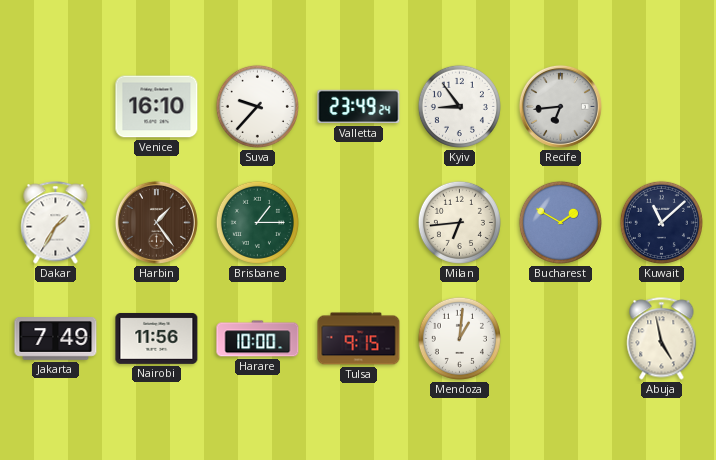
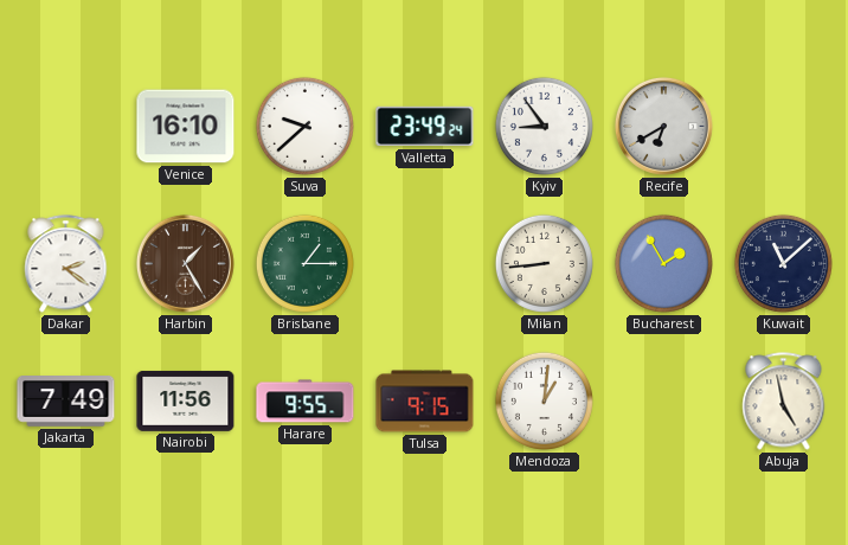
Suva: 9:37 -> 9:38
Recife: 6:44 -> 6:40
Dakar: 1:35 -> 2:21
Harbin: 1:24 -> 1:25
Milan: 6:44 -> 8:44
Bucharest: 1:50 -> 1:55
Harare: 10:00 -> 9:55
